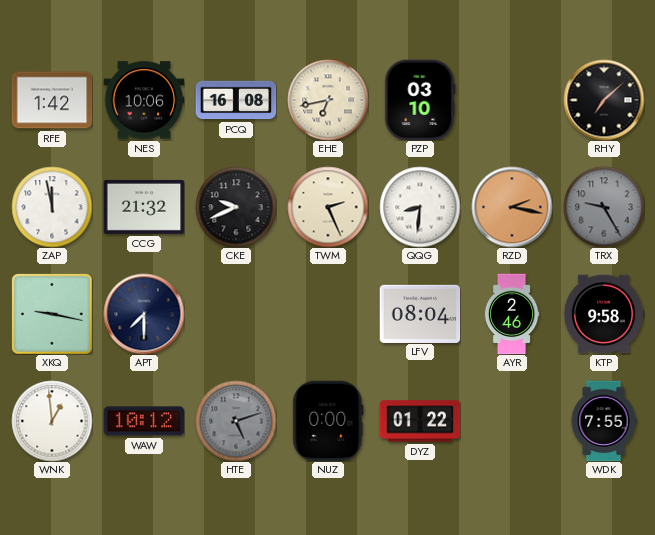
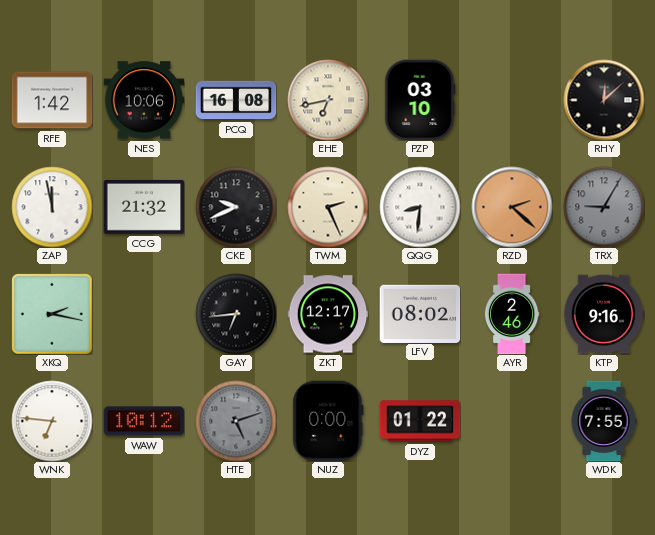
RHY: 7:08 -> 12:08
RZD: 2:17 -> 2:22
TRX: 9:25 -> 9:05
XKQ: 9:17 -> 2:17
APT: 7:30 -> none
GAY: none -> 6:44
ZKT: none -> 12:17
LFV: 08:04 -> 08:02
KTP: 9:58 -> 9:16
WNK: 12:59 -> 6:46
